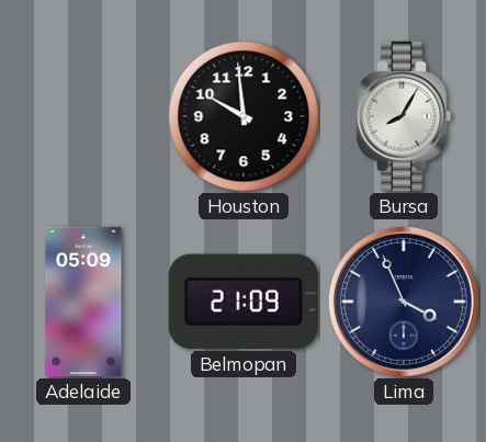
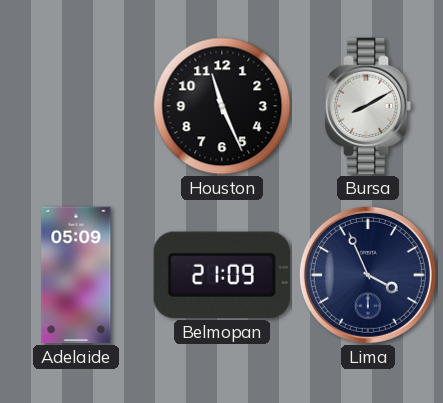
Houston: 9:59 -> 11:26
Bursa: 8:05 -> 8:10
